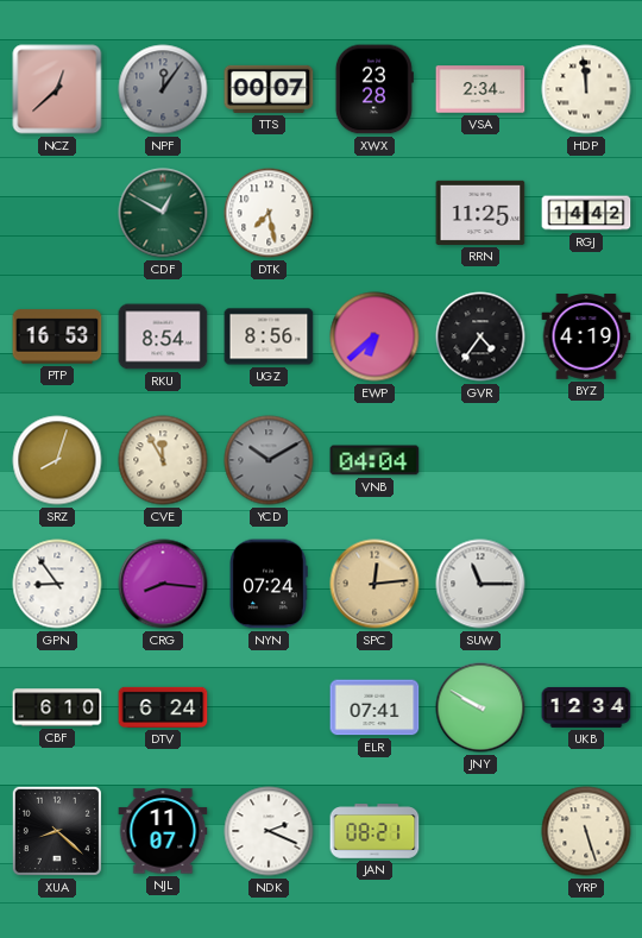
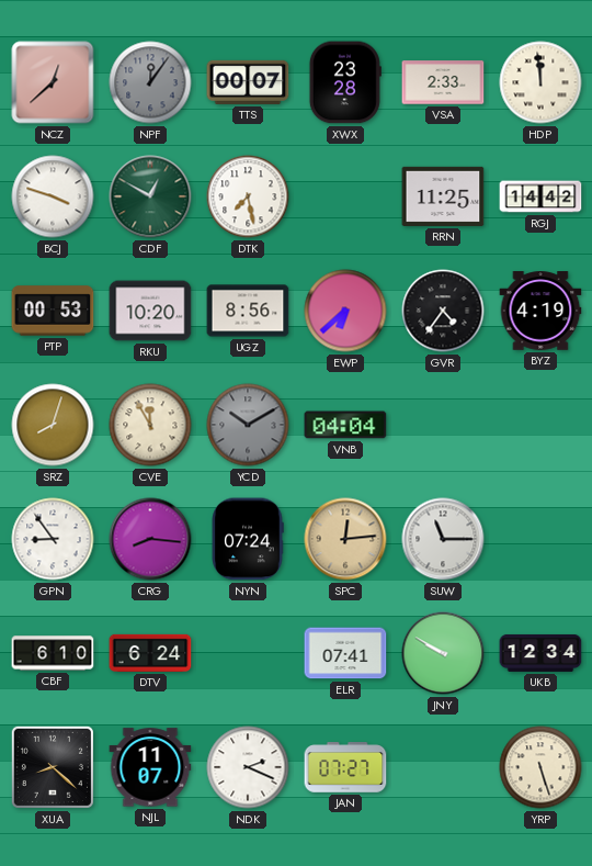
VSA: 2:34 -> 2:33
BCJ: none -> 3:48
PTP: 16:53 -> 00:53
RKU: 8:54 -> 10:20
JAN: 08:21 -> 07:27
